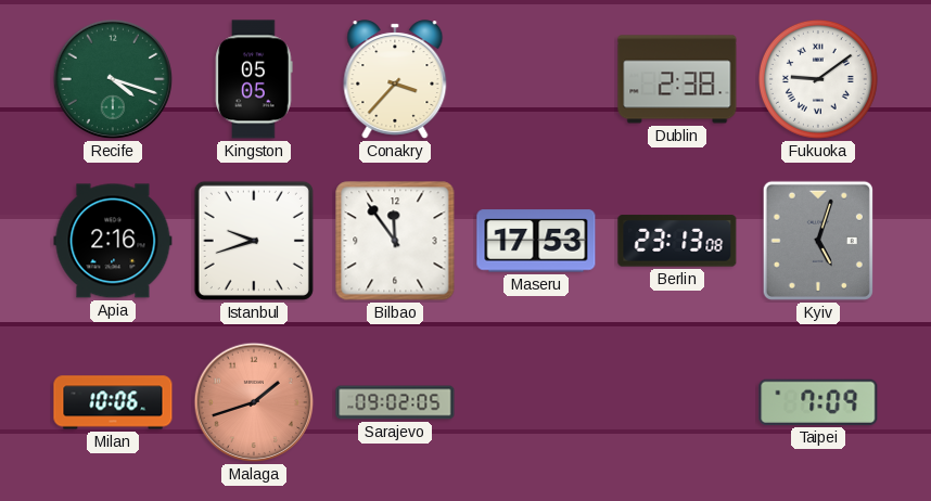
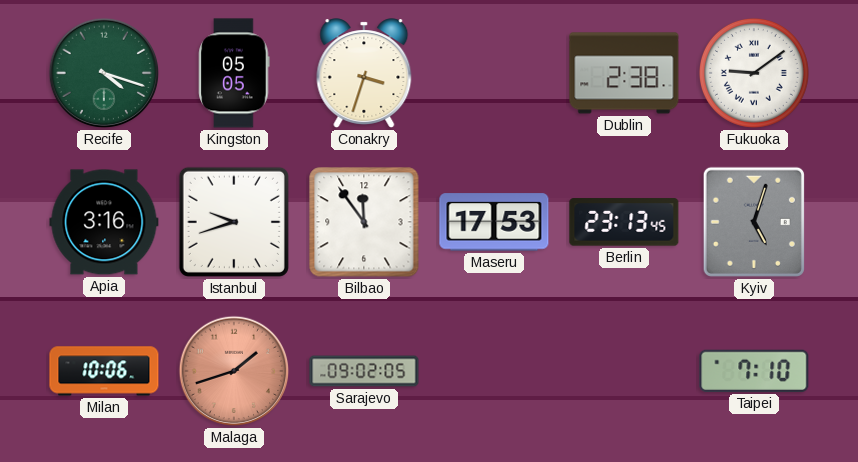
Conakry: 3:37 -> 3:33
Apia: 2:16 -> 3:16
Berlin: 23:13:08 -> 23:13:45
Taipei: 7:09 -> 7:10
